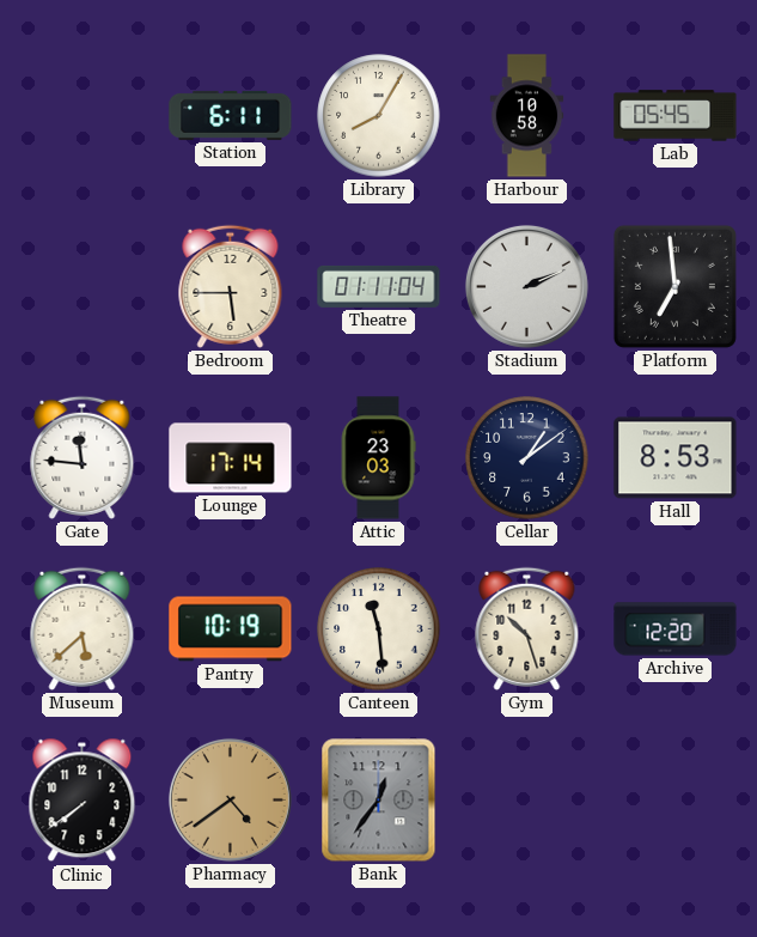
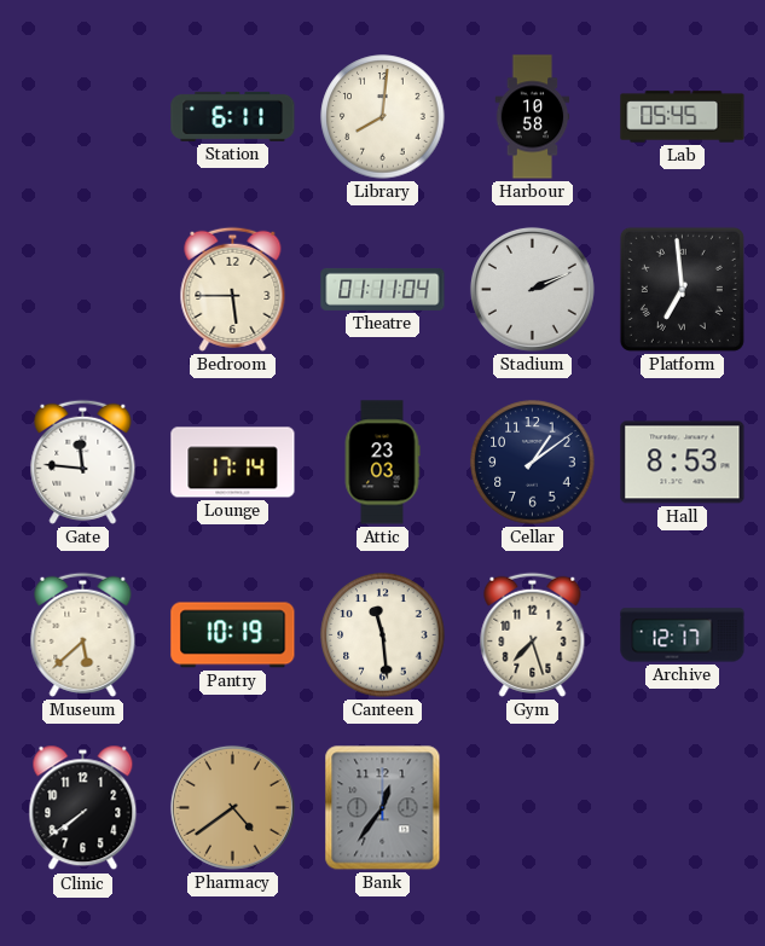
Library: 8:05 -> 8:01
Gym: 10:27 -> 7:27
Archive: 12:20 -> 12:17
